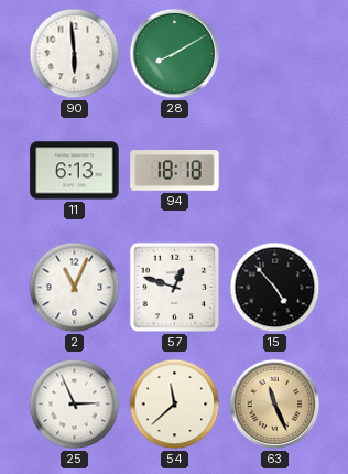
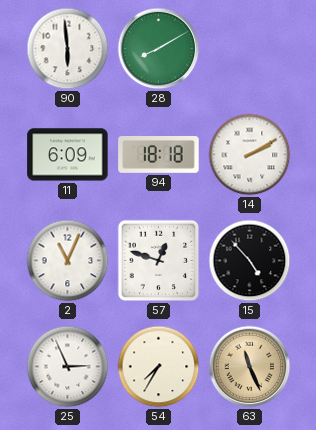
11: 6:13 -> 6:09
14: none -> 2:10
54: 11:38 -> 7:35
